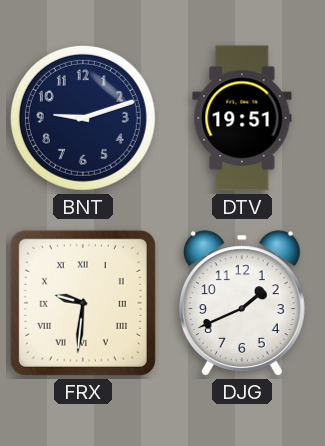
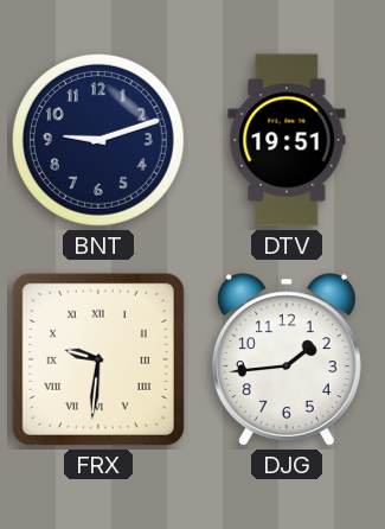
DJG: 1:41 -> 1:44
